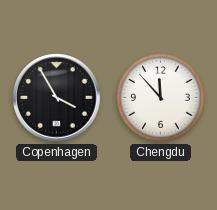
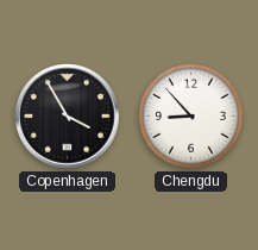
Chengdu: 11:53 -> 8:53
